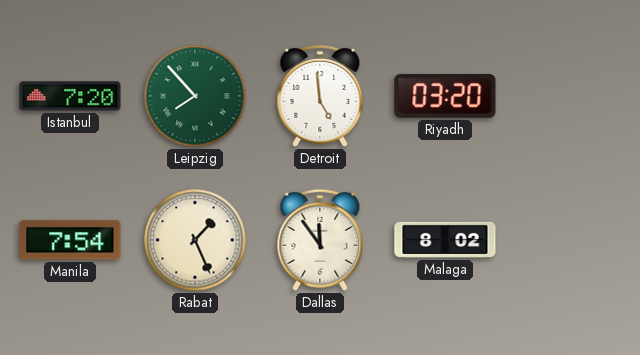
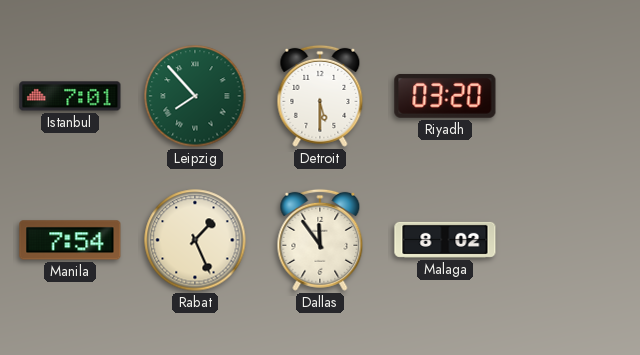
Istanbul: 7:20 -> 7:01
Detroit: 4:59 -> 5:30
